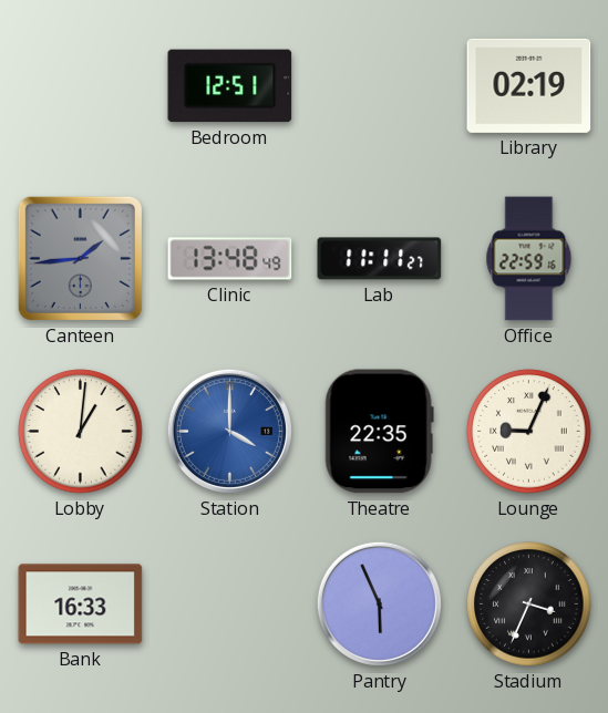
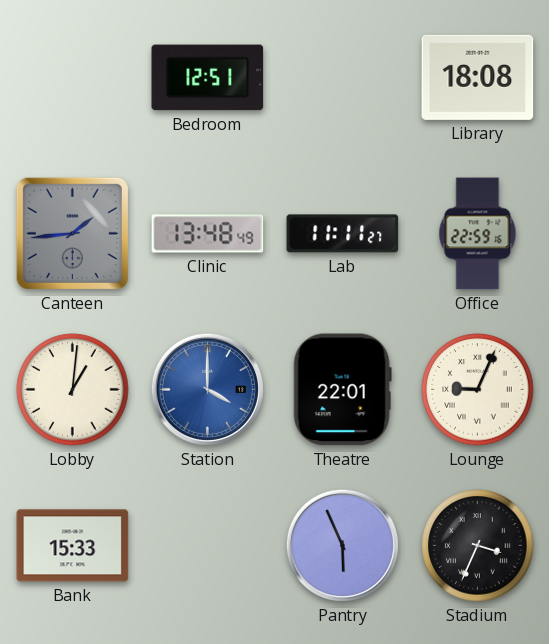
Library: 02:19 -> 18:08
Theatre: 22:35 -> 22:01
Bank: 16:33 -> 15:33
